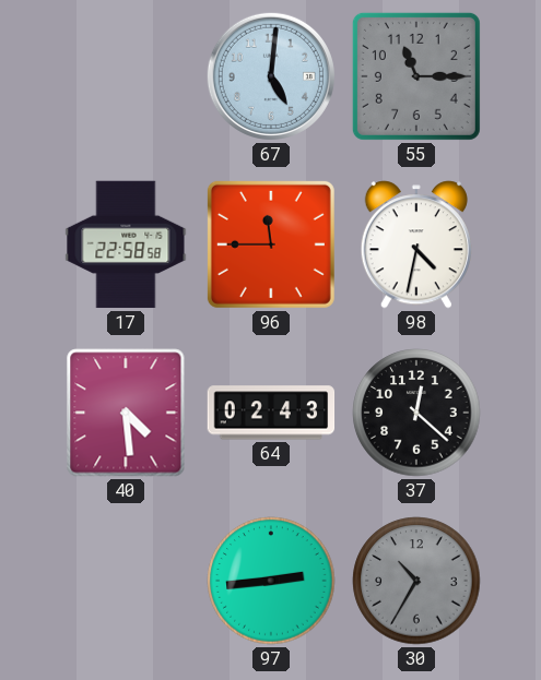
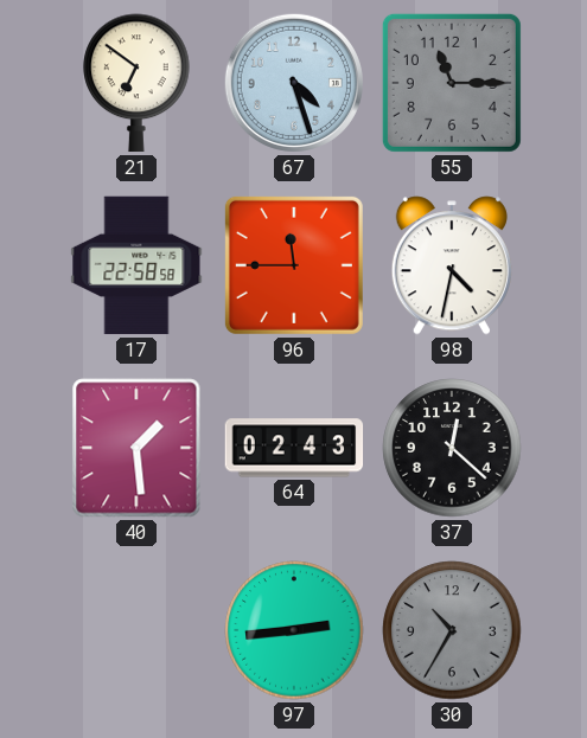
21: none -> 6:51
67: 5:01 -> 4:27
40: 4:29 -> 1:29
